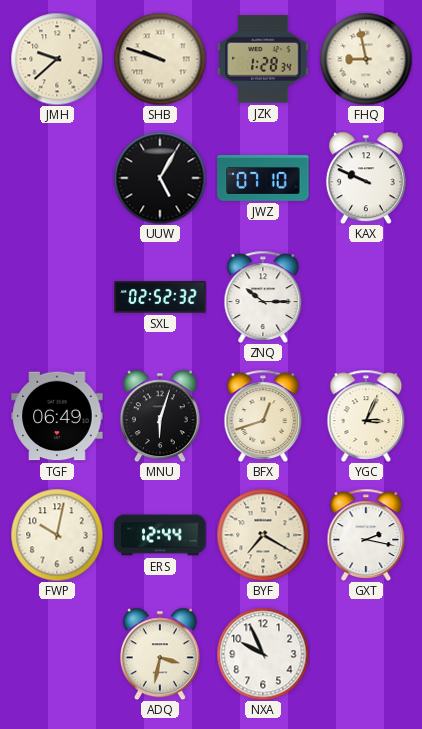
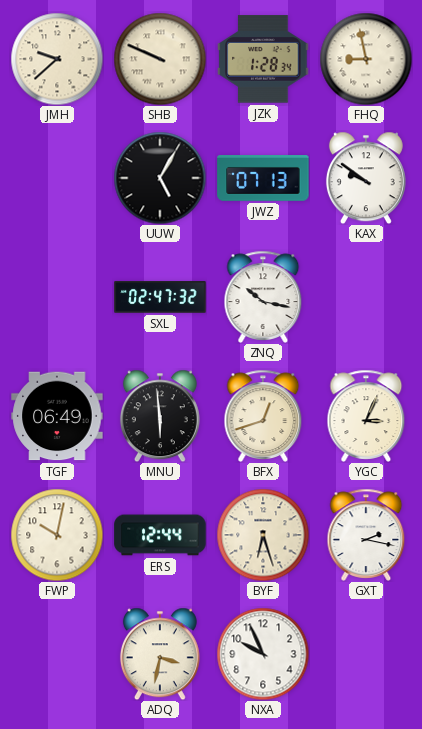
SHB: 9:48 -> 9:49
JWZ: 07:10 -> 07:13
KAX: 9:49 -> 9:51
SXL: 02:52 -> 02:47
ZNQ: 10:15 -> 10:17
MNU: 6:03 -> 5:59
BYF: 7:20 -> 6:27
